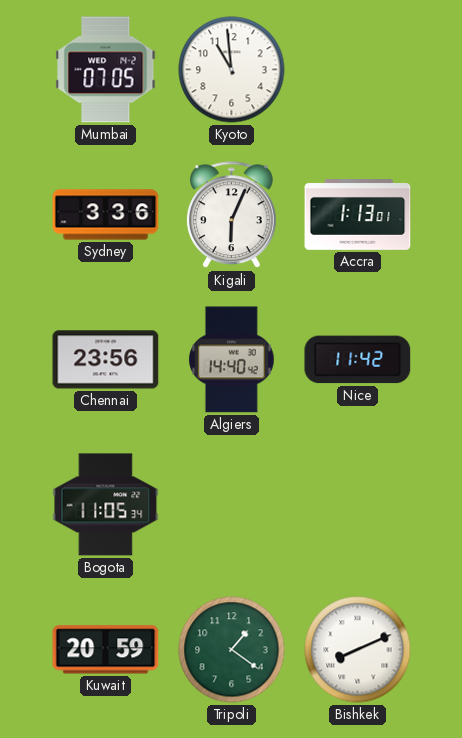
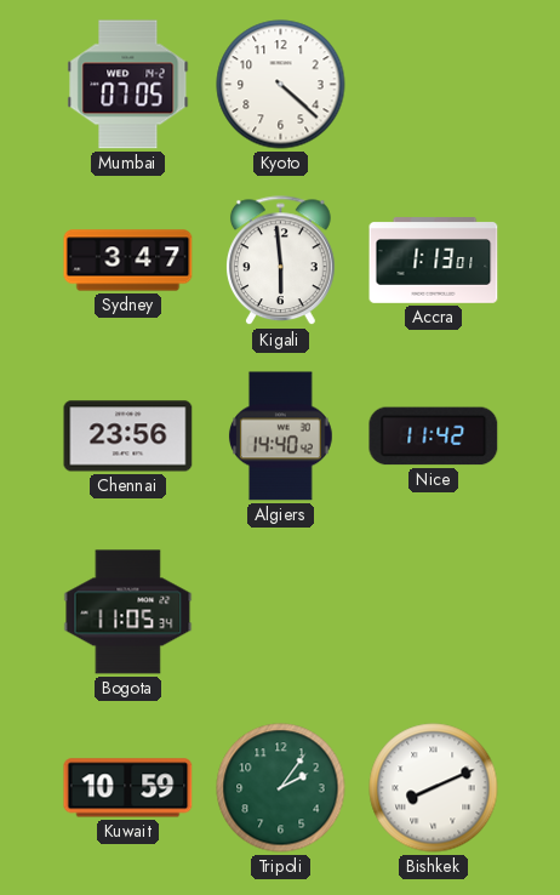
Kyoto: 10:59 -> 4:22
Sydney: 3:36 -> 3:47
Kigali: 6:04 -> 5:59
Kuwait: 20:59 -> 10:59
Tripoli: 1:21 -> 2:06
